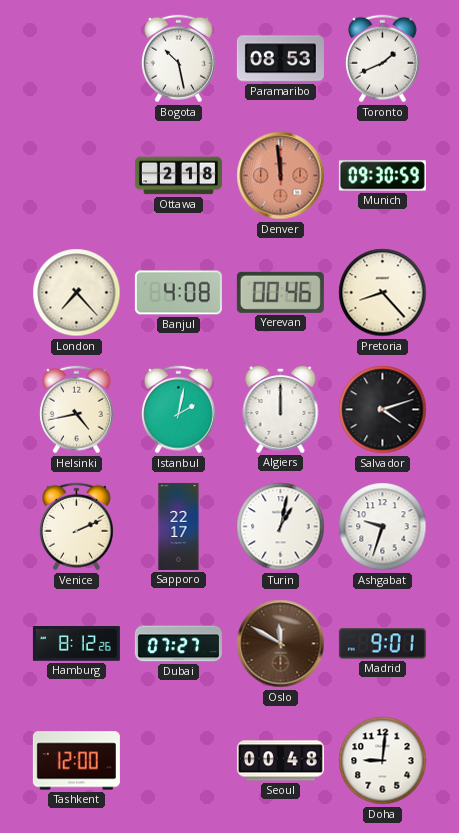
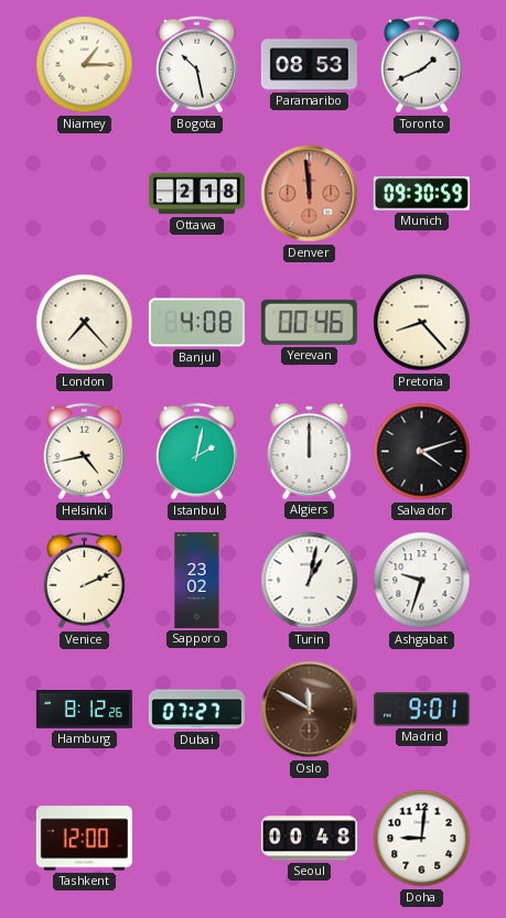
Niamey: none -> 1:15
Sapporo: 22:17 -> 23:02
